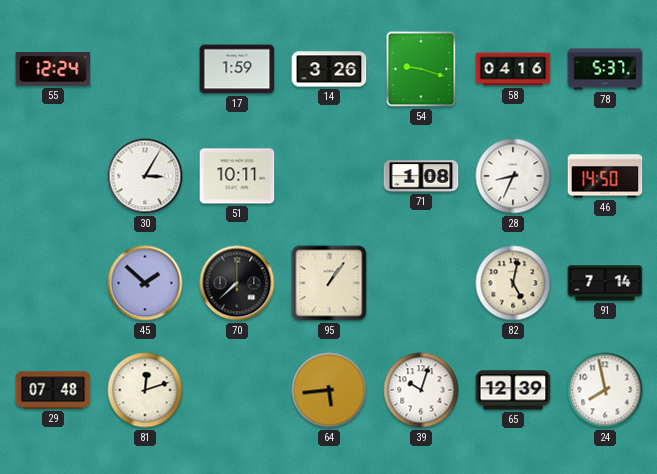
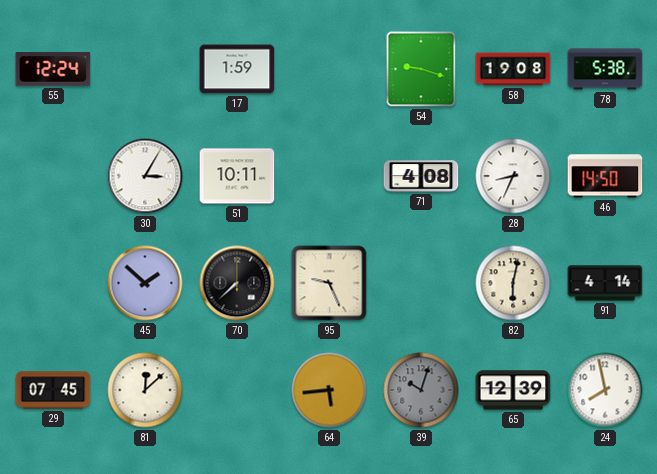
14: 3:26 -> none
58: 04:16 -> 19:08
78: 5:37 -> 5:38
71: 1:08 -> 4:08
95: 1:06 -> 9:26
82: 5:02 -> 6:02
91: 7:14 -> 4:14
29: 07:48 -> 07:45
81: 12:12 -> 12:08
39 dial: white -> grey
